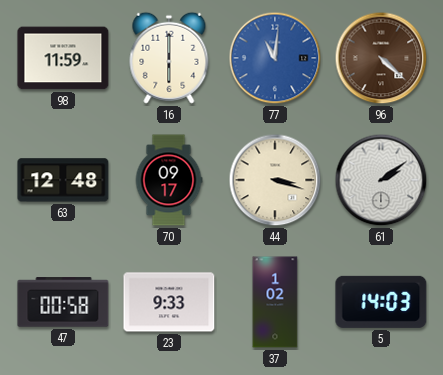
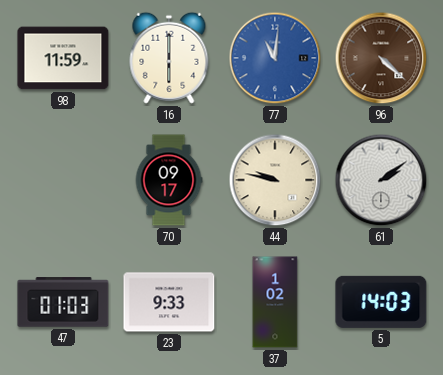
63: 12:48 -> none
44: 3:18 -> 9:47
47: 00:58 -> 01:03
